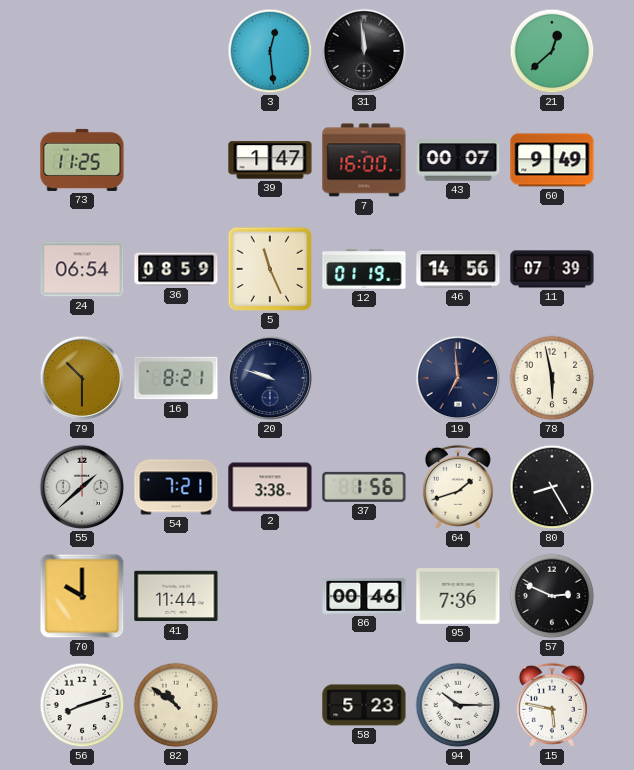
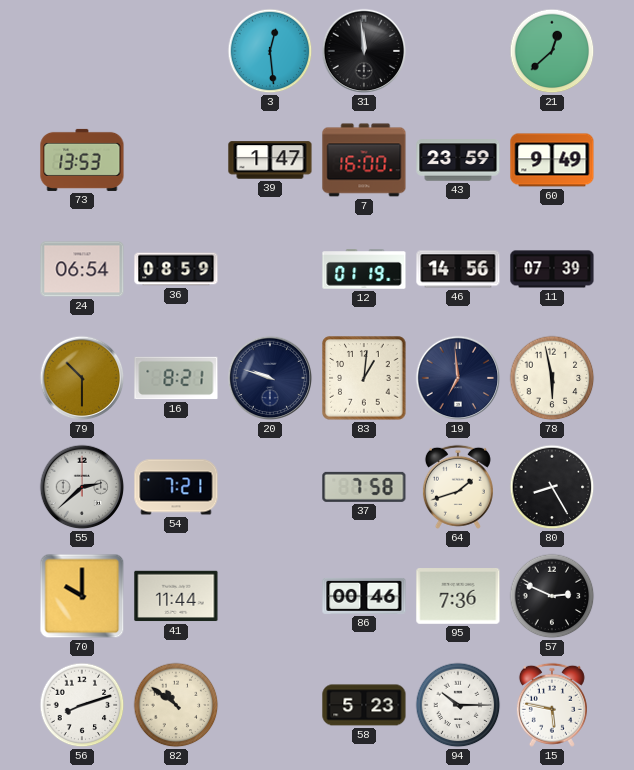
73: 11:25 -> 13:53
43: 00:07 -> 23:59
5: 11:26 -> none
83: none -> 1:01
55: 1:38 -> 2:38
2: 3:38 -> none
37: 1:56 -> 7:58
